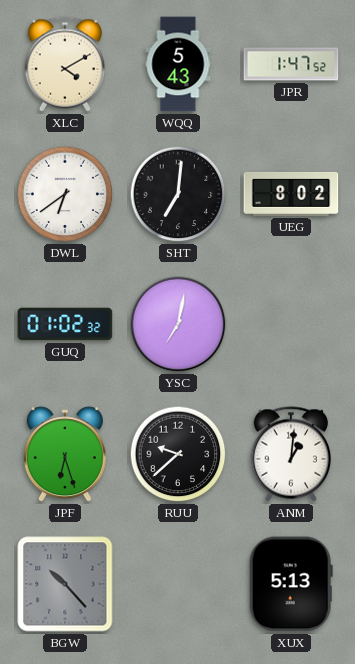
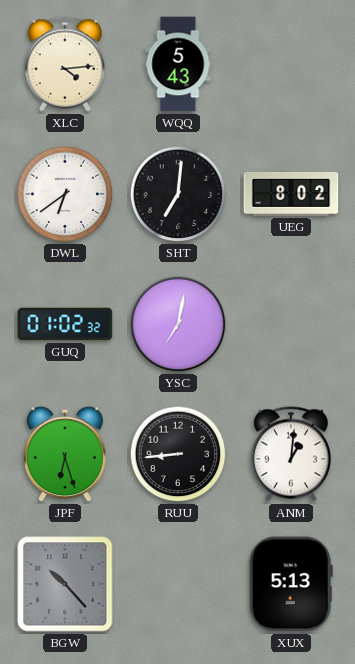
XLC: 4:10 -> 4:14
JPR: 1:47 -> none
RUU: 9:38 -> 8:44
